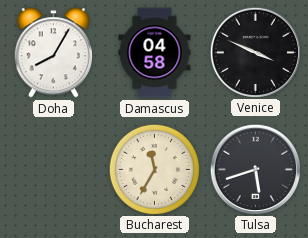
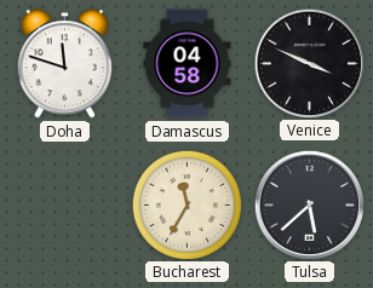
Doha: 8:05 -> 11:48
Tulsa: 5:42 -> 5:38
